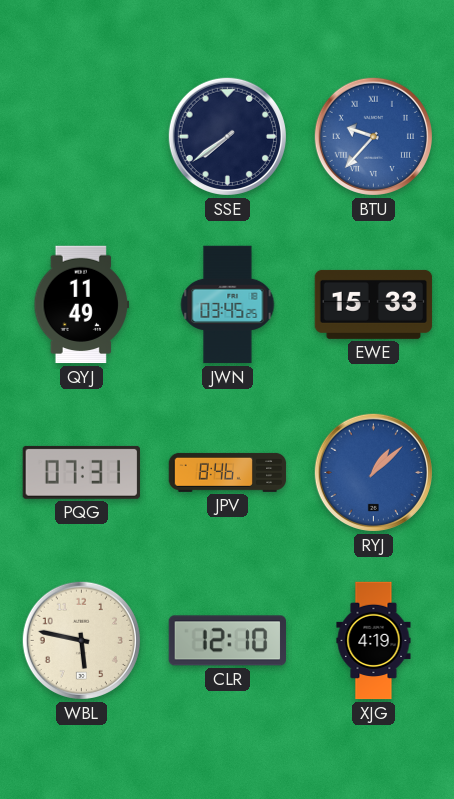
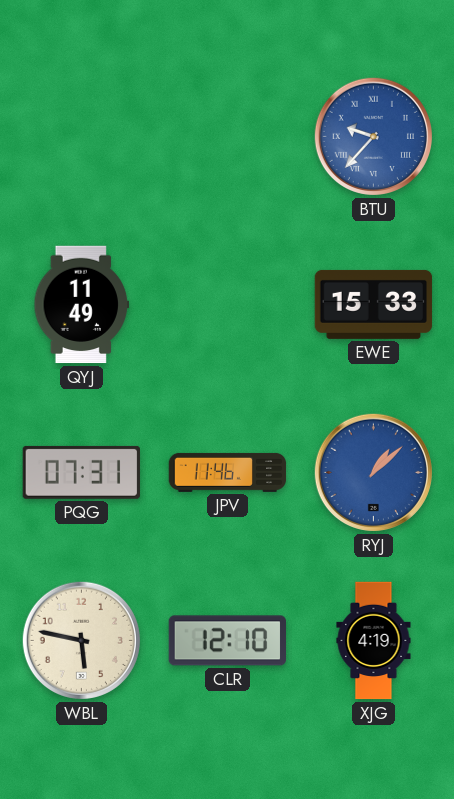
SSE: 7:39 -> none
JWN: 03:45 -> none
JPV: 8:46 -> 11:46
